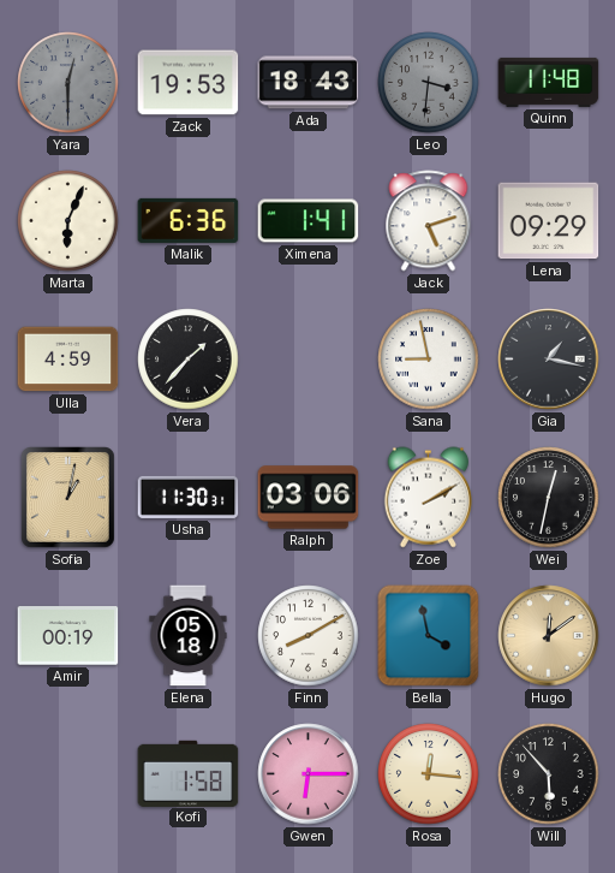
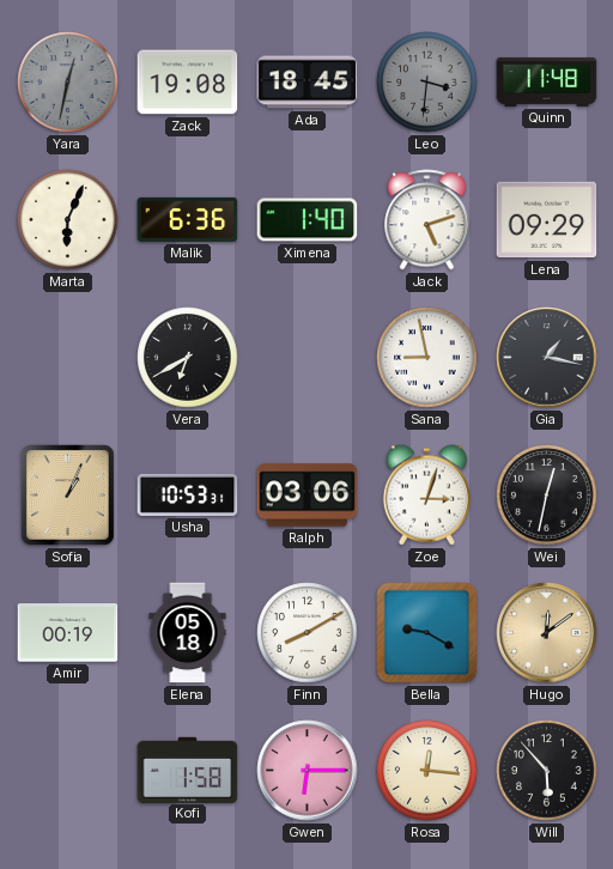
Yara: 12:30 -> 12:32
Zack: 19:53 -> 19:08
Ada: 18:43 -> 18:45
Ximena: 1:41 -> 1:40
Ulla: 4:59 -> none
Vera: 1:37 -> 6:40
Sofia: 1:02 -> 1:04
Usha: 11:30 -> 10:53
Zoe: 2:10 -> 3:03
Bella: 3:58 -> 9:20
